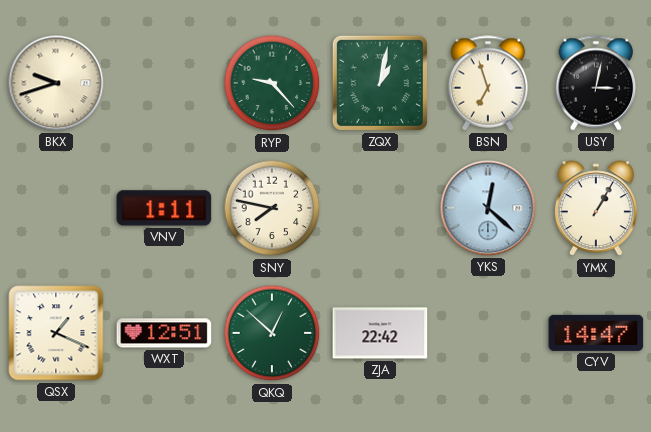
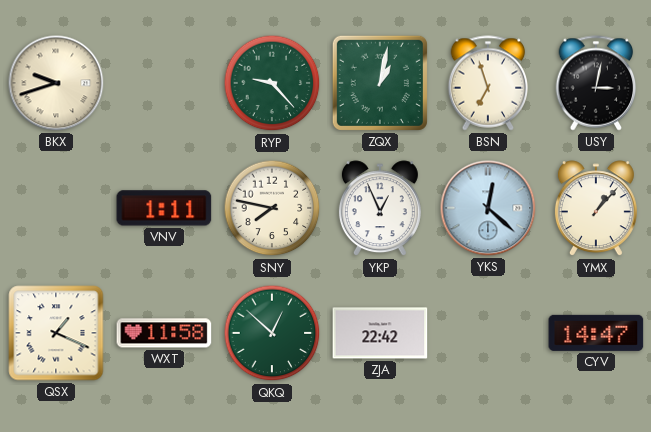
YKP: none -> 12:56
YMX: 1:05 -> 1:07
WXT: 12:51 -> 11:58
